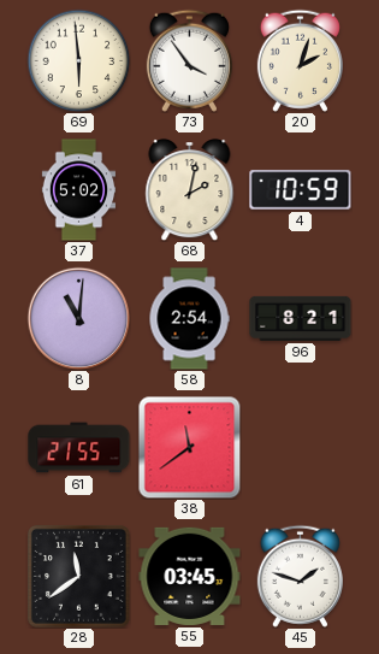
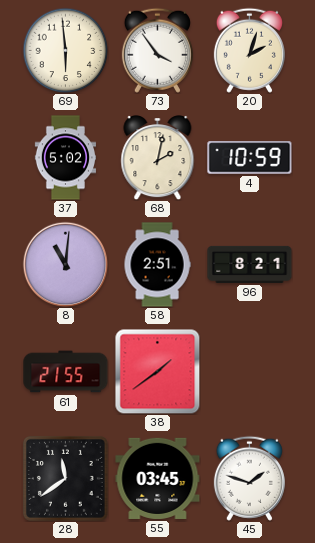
58: 2:54 -> 2:51
38: 11:39 -> 1:39
